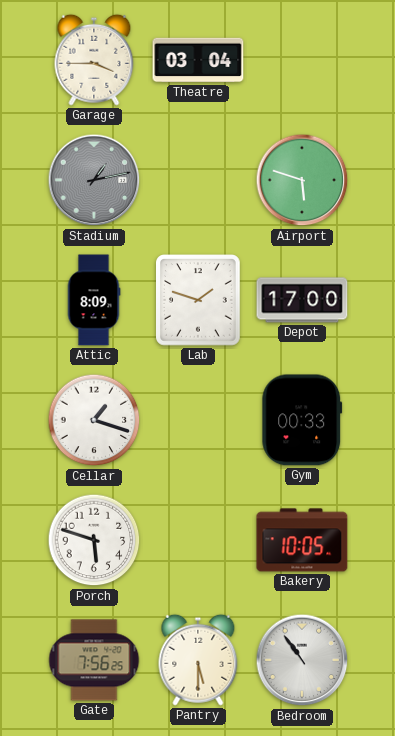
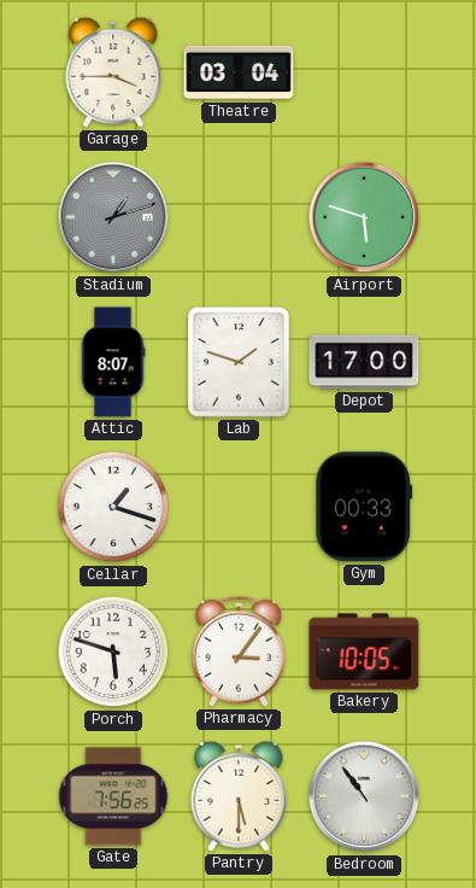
Stadium: 1:13 -> 1:12
Attic: 8:09 -> 8:07
Pharmacy: none -> 3:06
